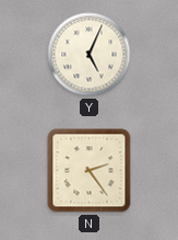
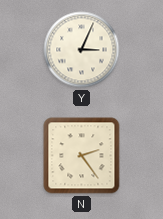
Y: 5:04 -> 3:04
